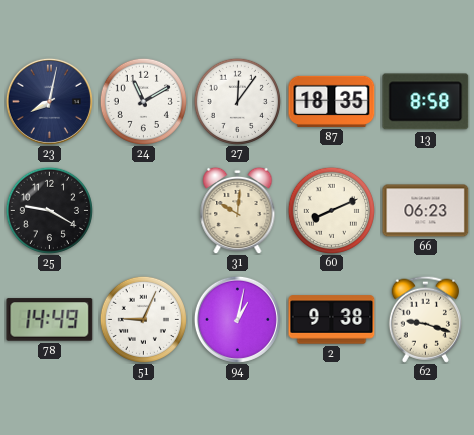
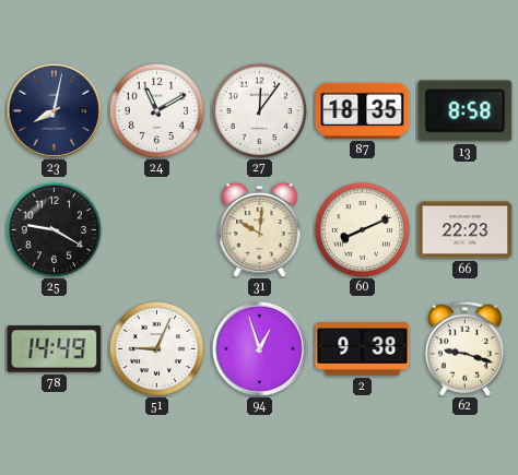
66: 06:23 -> 22:23
94: 1:02 -> 12:57
